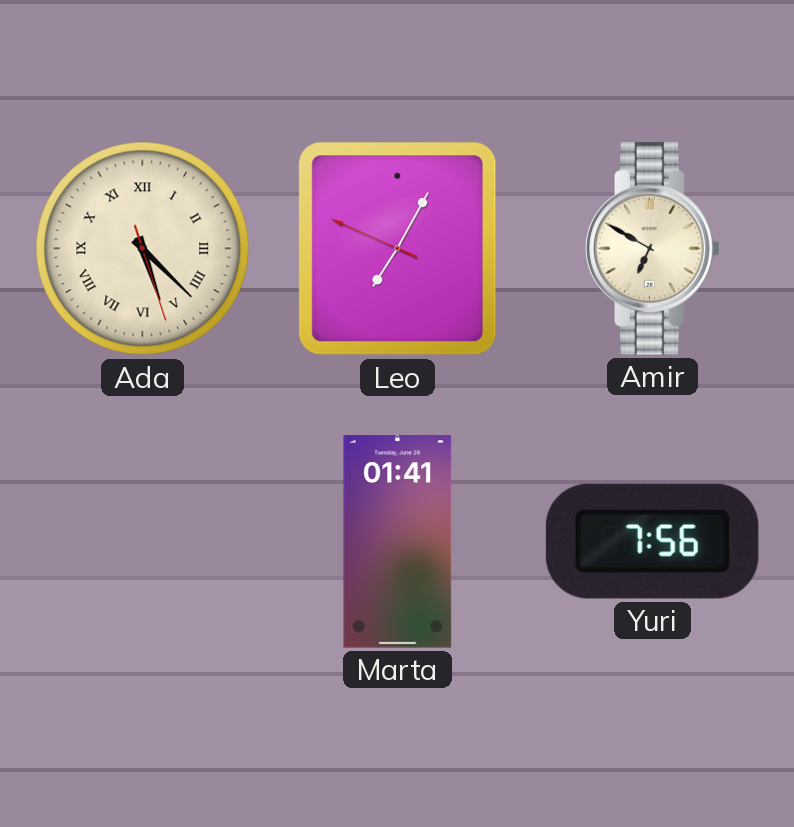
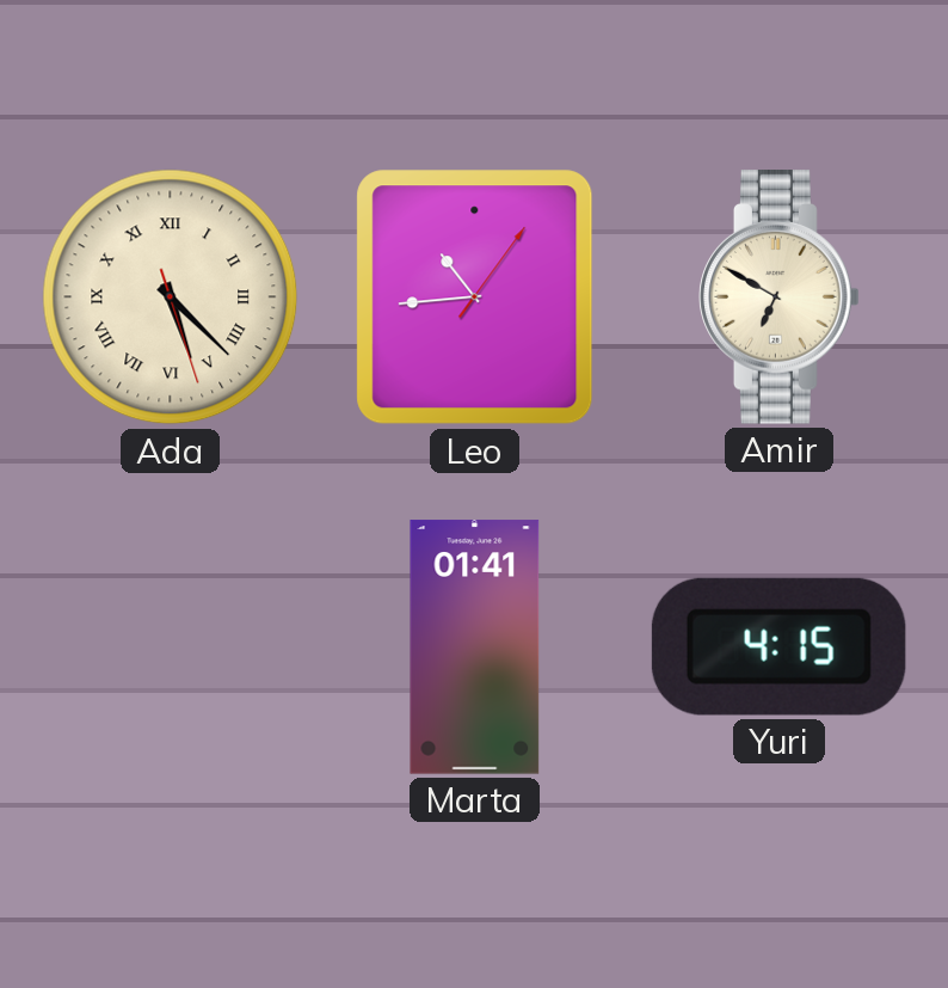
Leo: 7:04 -> 10:44
Yuri: 7:56 -> 4:15
